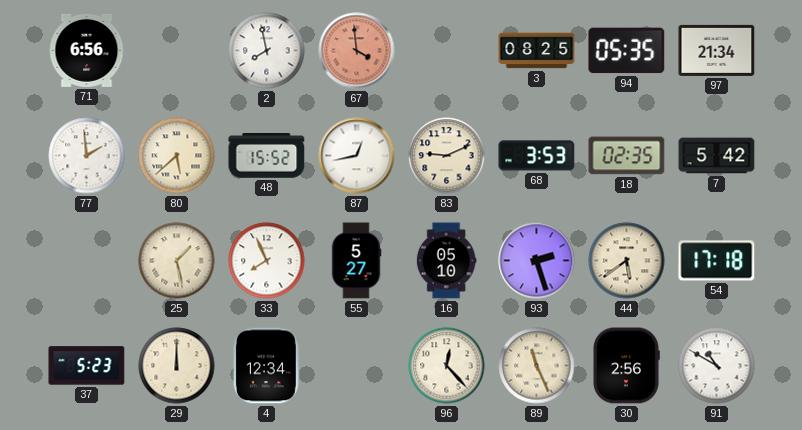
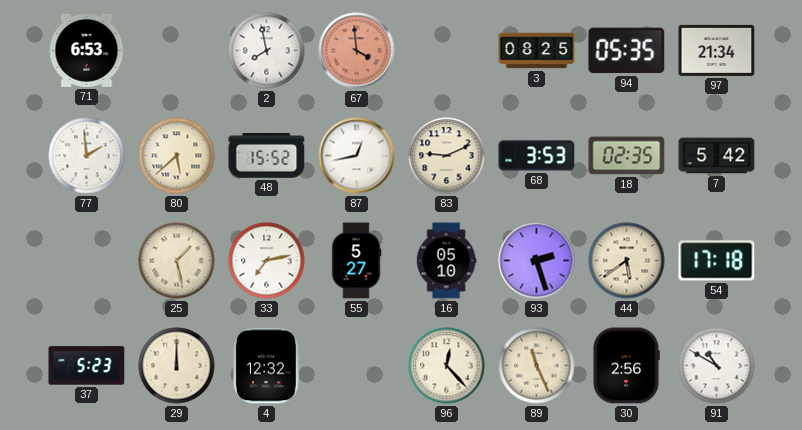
71: 6:56 -> 6:53
33: 7:56 -> 7:13
4: 12:34 -> 12:32
